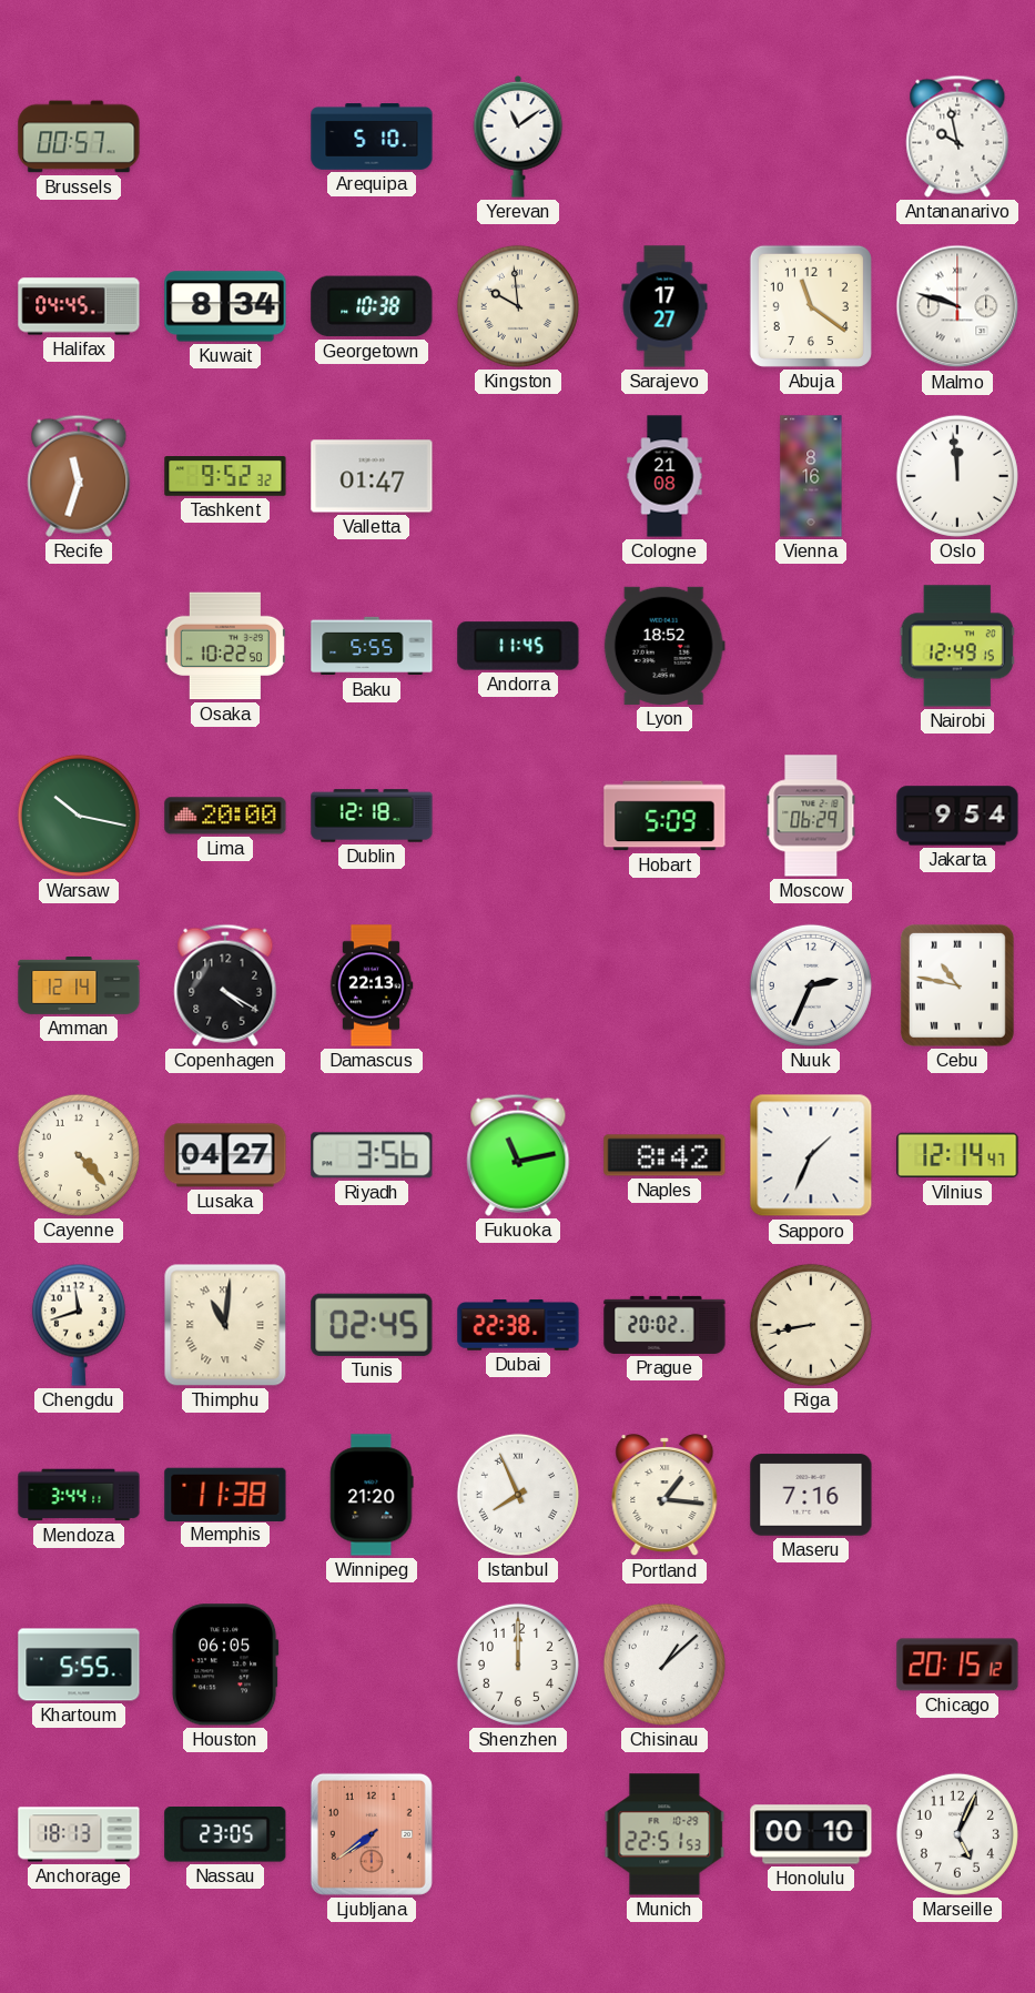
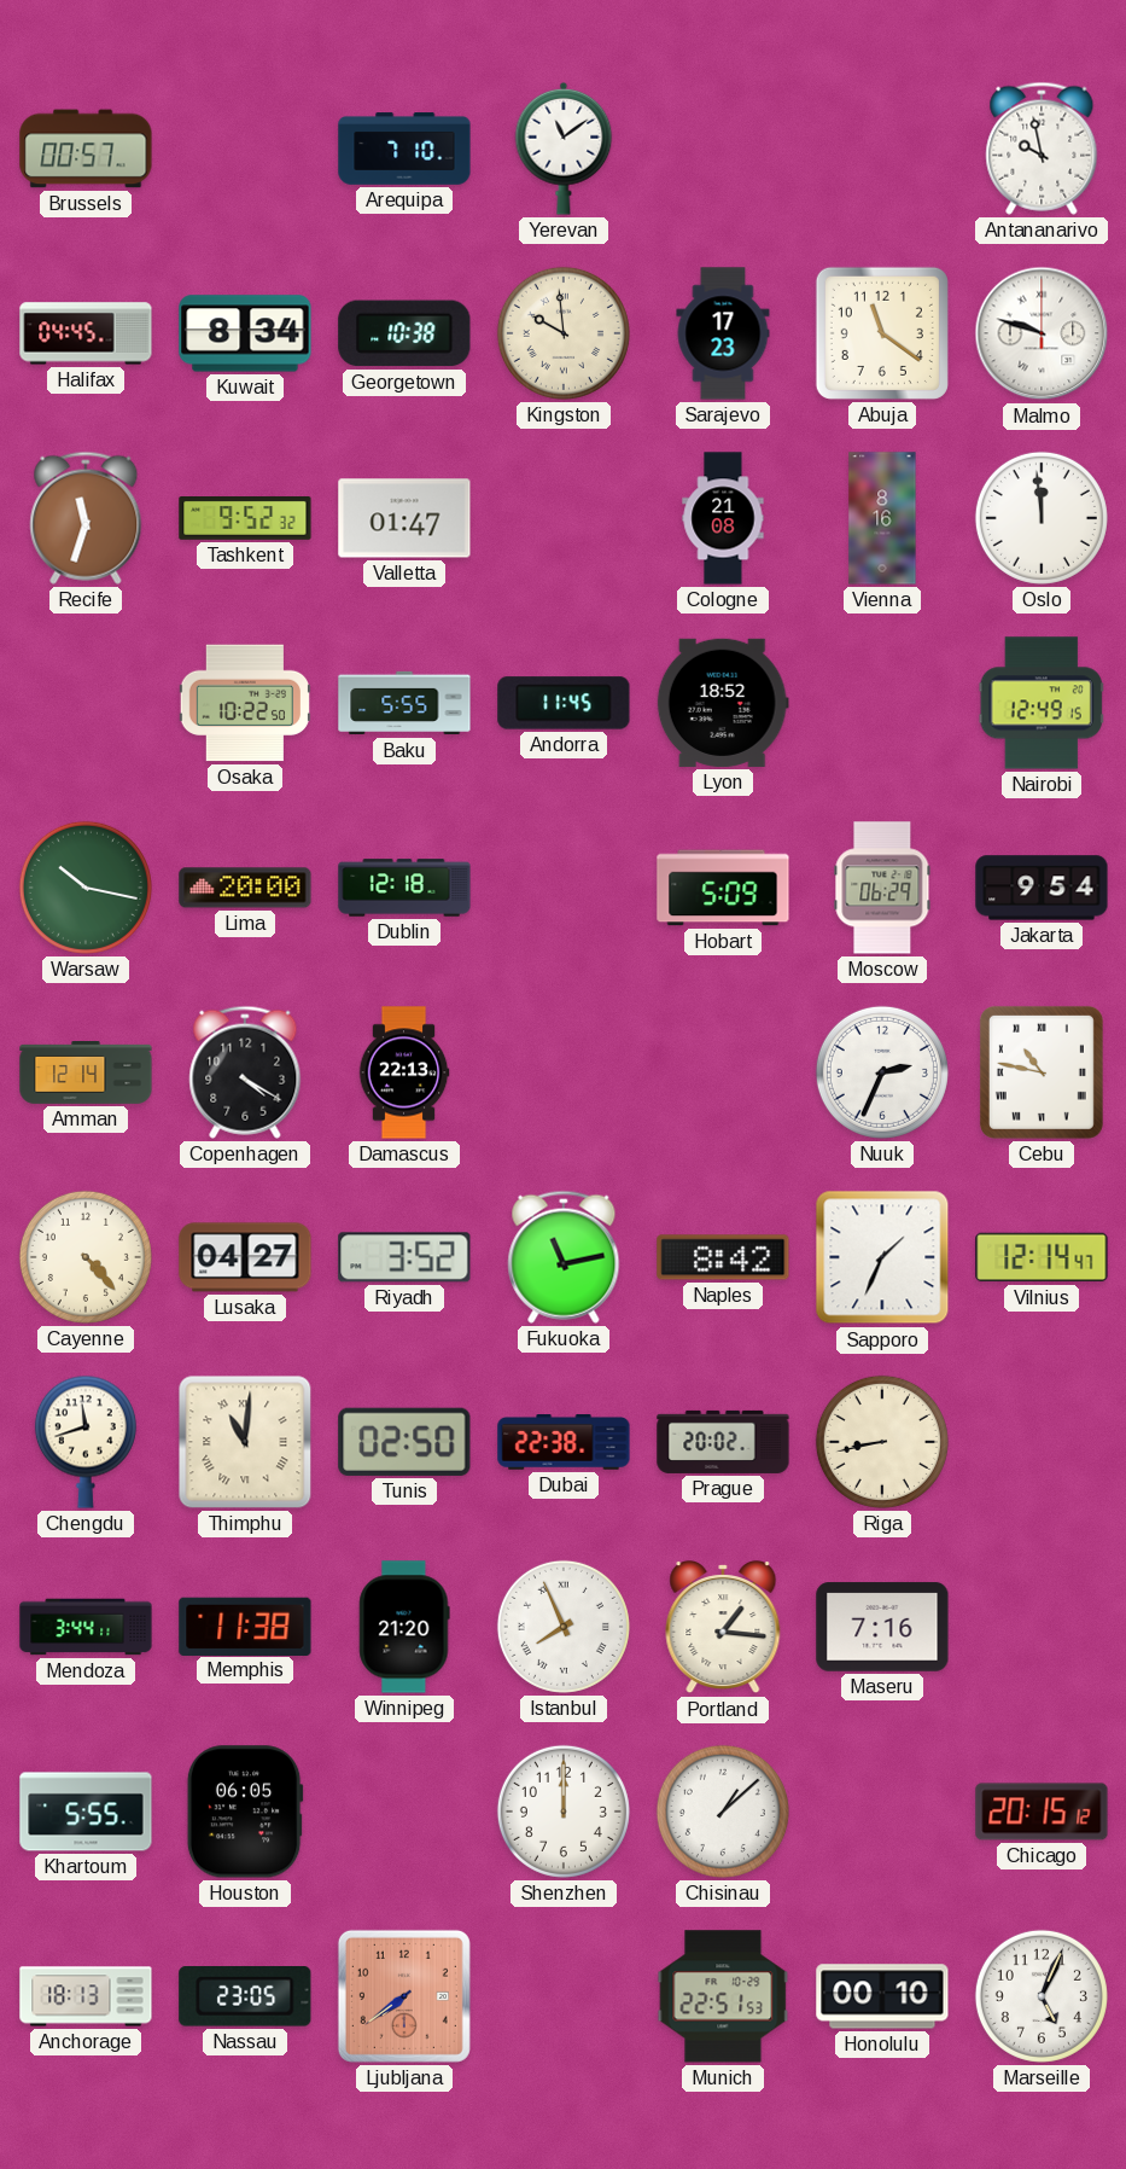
Arequipa: 5:10 -> 7:10
Sarajevo: 17:27 -> 17:23
Riyadh: 3:56 -> 3:52
Tunis: 02:45 -> 02:50
